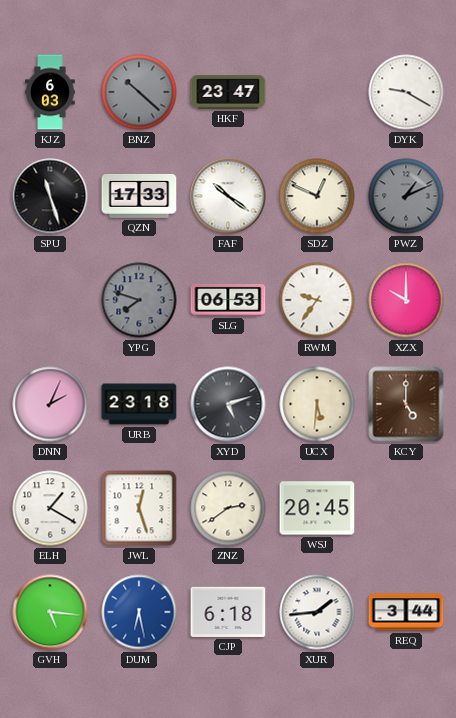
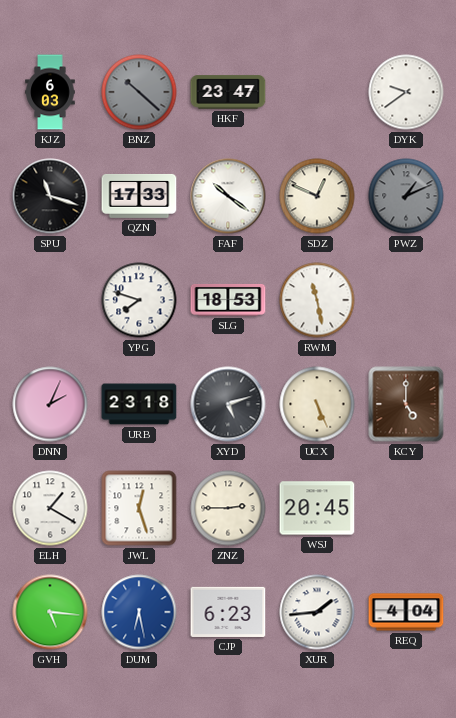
DYK: 9:20 -> 9:39
SPU: 11:27 -> 11:18
YPG dial: grey -> white
SLG: 06:53 -> 18:53
RWM: 9:36 -> 11:28
XZX: 10:00 -> none
UCX: 5:31 -> 5:26
ZNZ: 2:39 -> 2:45
CJP: 6:18 -> 6:23
REQ: 3:44 -> 4:04
